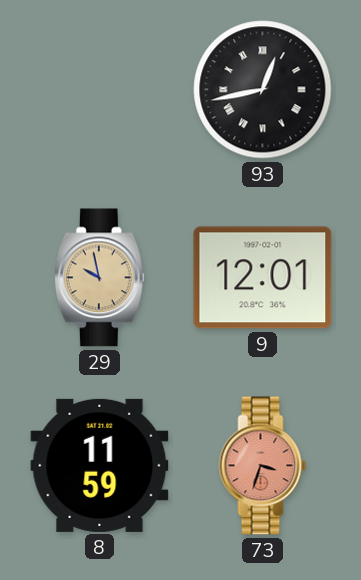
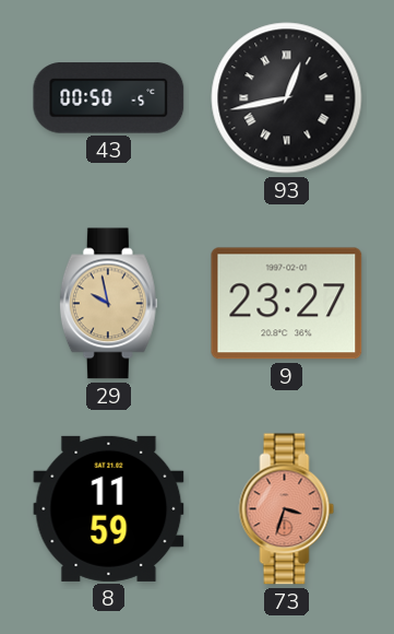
43: none -> 00:50
9: 12:01 -> 23:27
